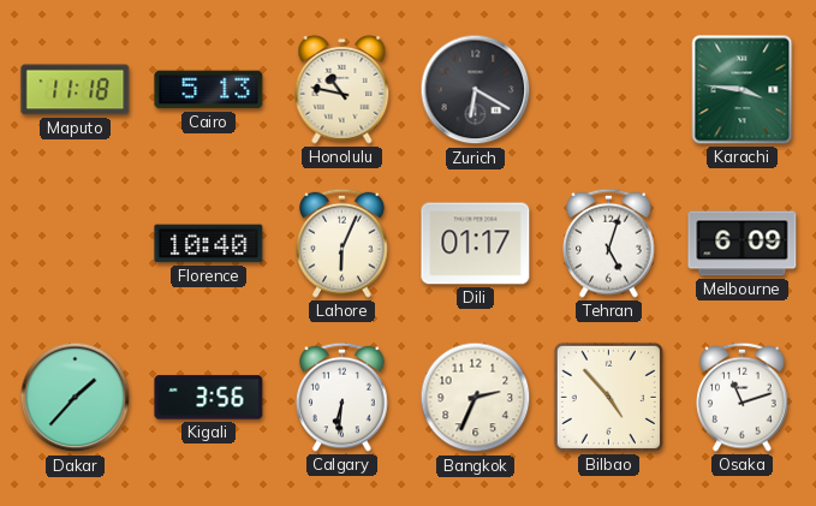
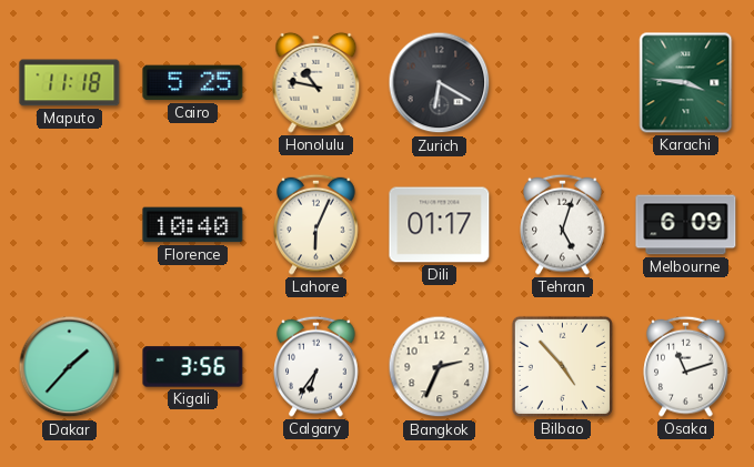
Cairo: 5:13 -> 5:25
Calgary: 6:31 -> 6:36
